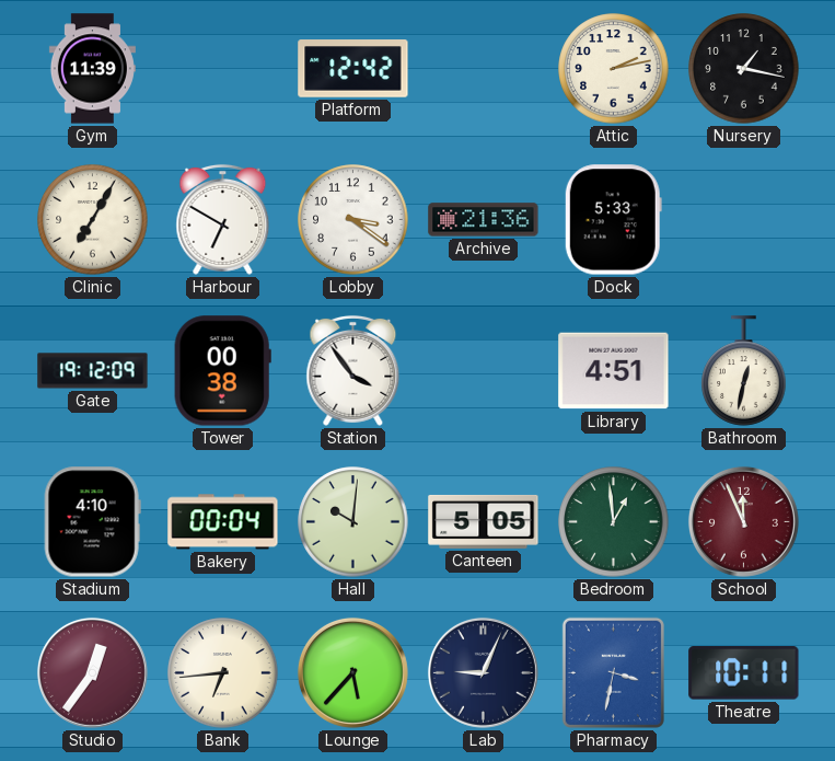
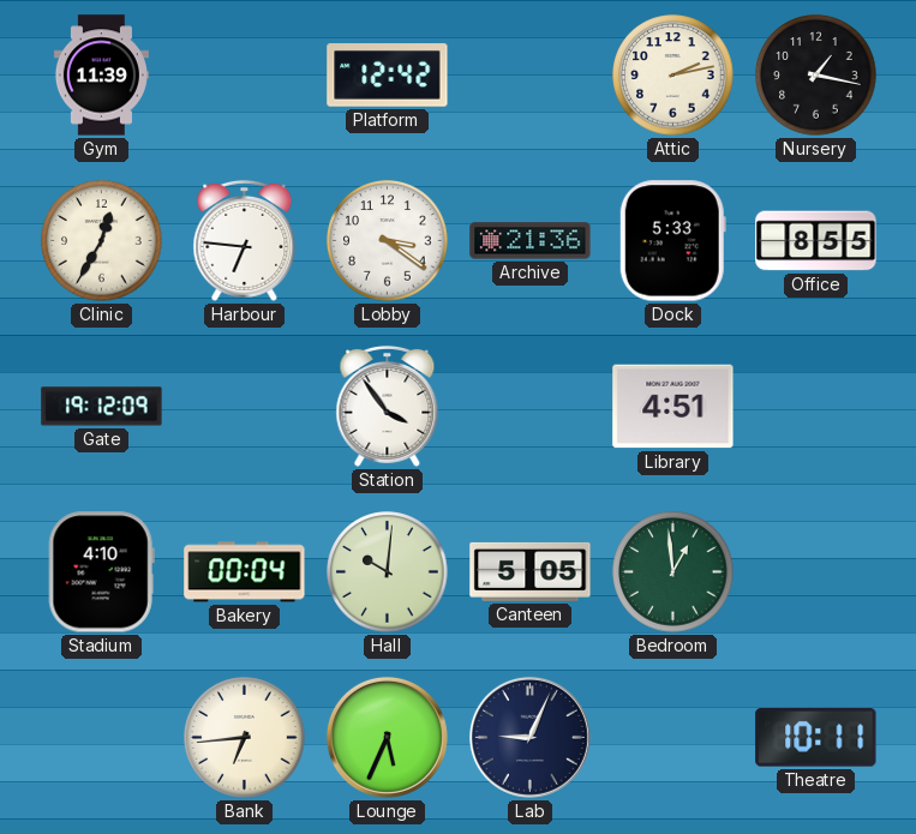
Clinic: 7:05 -> 12:35
Harbour: 6:50 -> 6:46
Office: none -> 8:55
Tower: 00:38 -> none
Bathroom: 12:32 -> none
School: 11:56 -> none
Studio: 12:36 -> none
Lounge: 5:37 -> 5:34
Pharmacy: 3:32 -> none
